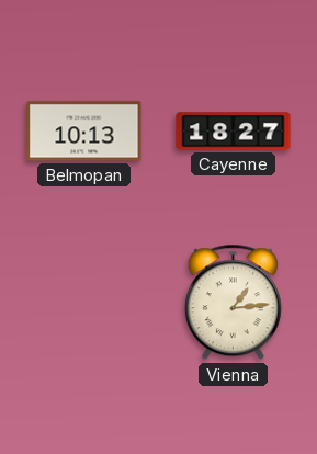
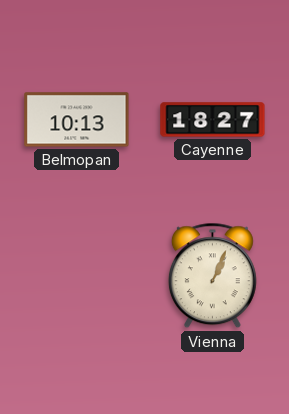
Vienna: 1:14 -> 1:04
